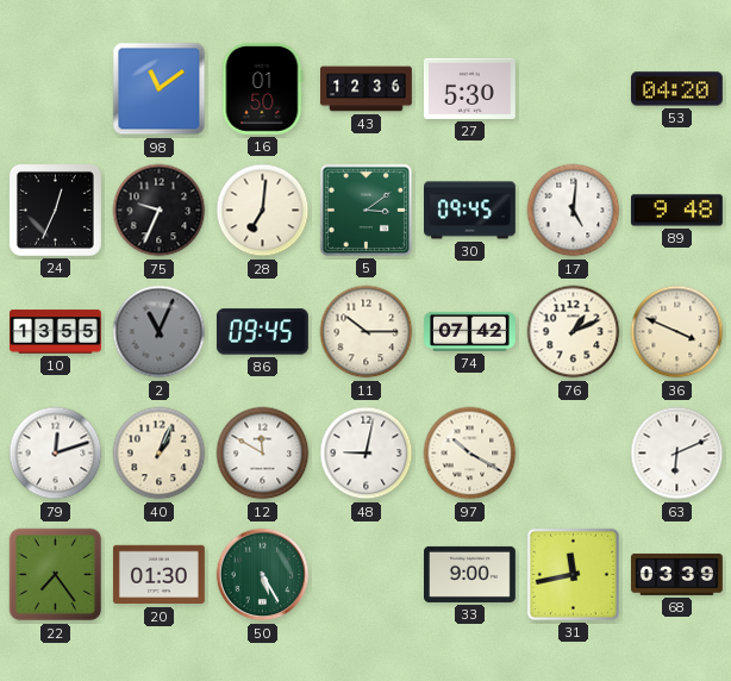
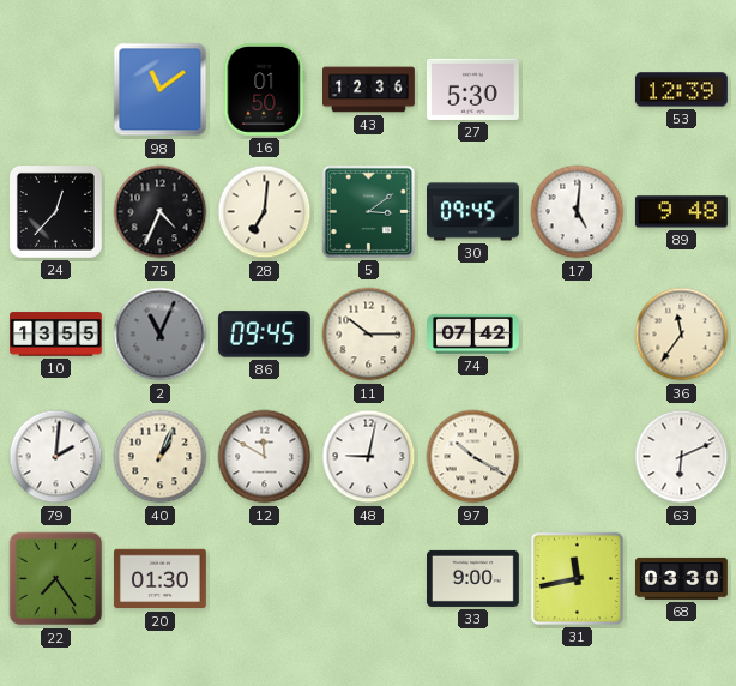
53: 04:20 -> 12:39
24: 12:34 -> 12:37
75: 9:34 -> 4:34
76: 1:11 -> none
36: 3:49 -> 11:36
79: 12:12 -> 2:01
50: 5:25 -> none
68: 03:39 -> 03:30
